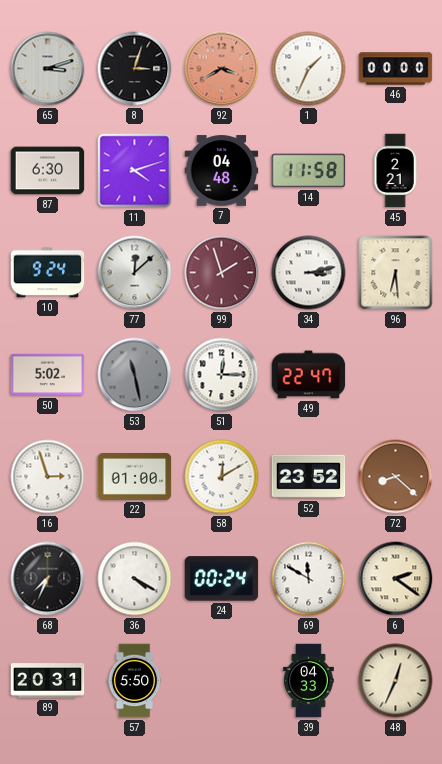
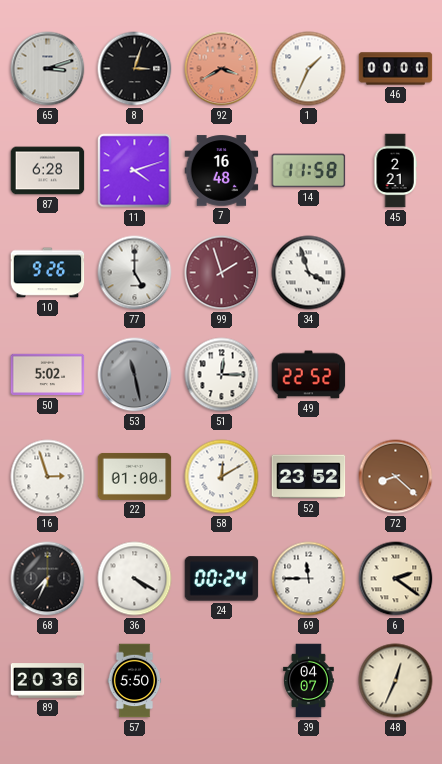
87: 6:30 -> 6:28
7: 04:48 -> 16:48
10: 9:24 -> 9:26
77: 12:08 -> 5:00
34: 3:13 -> 3:57
96: 6:29 -> none
49: 22:47 -> 22:52
69: 11:50 -> 11:45
89: 20:31 -> 20:36
39: 04:33 -> 04:07
